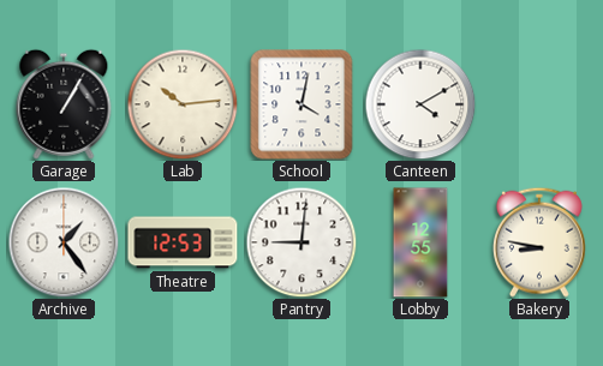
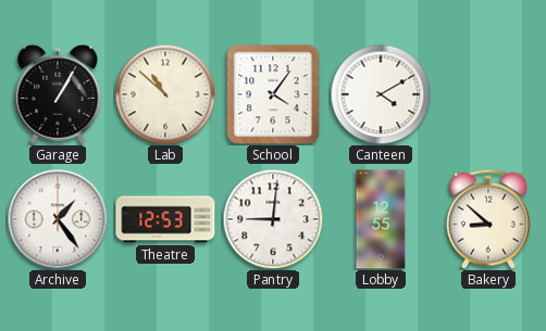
Lab: 10:14 -> 10:52
School: 4:02 -> 4:06
Bakery: 8:47 -> 8:52
